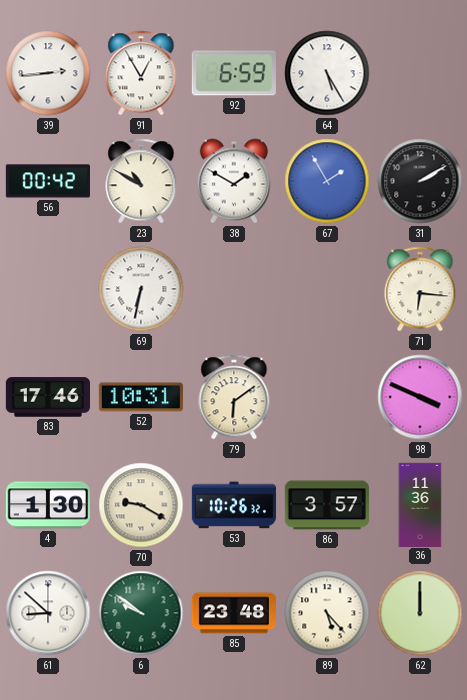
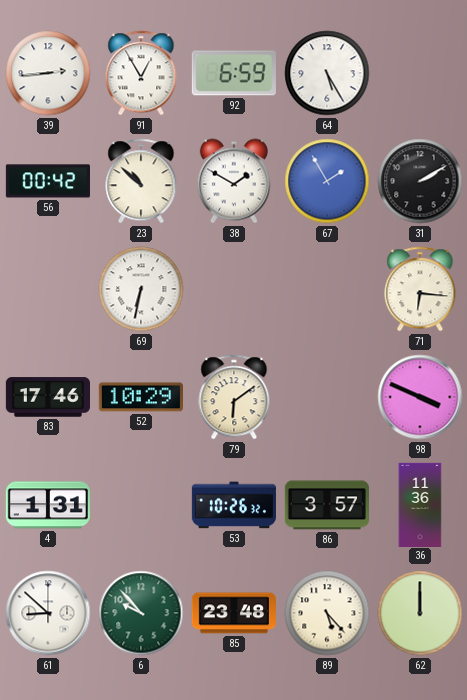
23: 10:50 -> 10:52
52: 10:31 -> 10:29
4: 1:30 -> 1:31
70: 9:20 -> none
6: 9:51 -> 9:53
